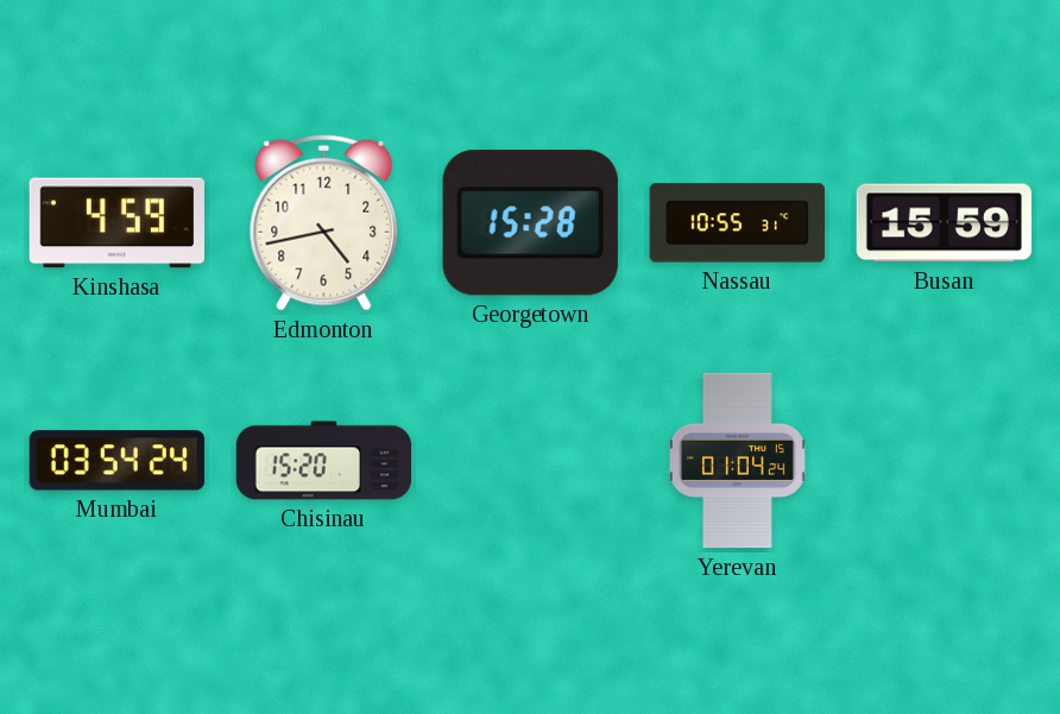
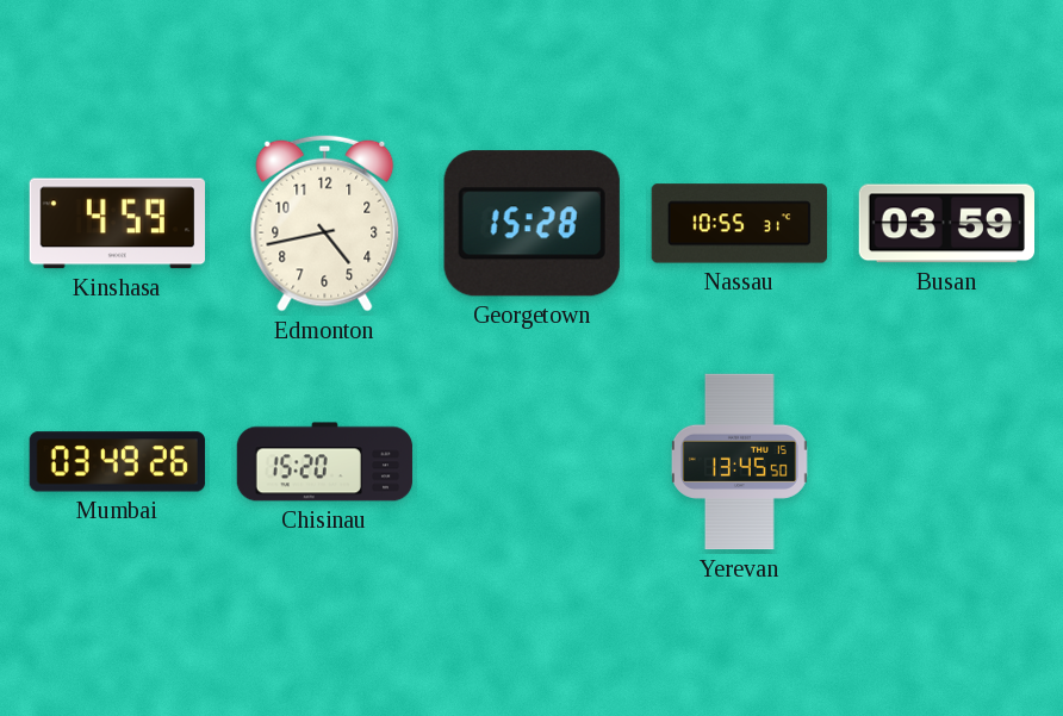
Busan: 15:59 -> 03:59
Mumbai: 03:54 -> 03:49
Yerevan: 01:04 -> 13:45
